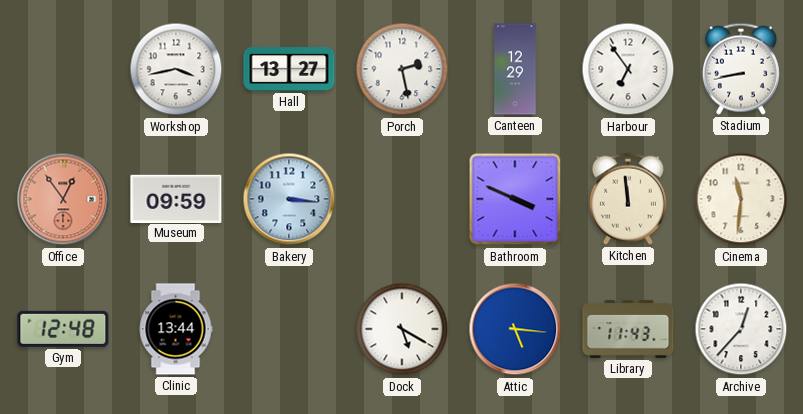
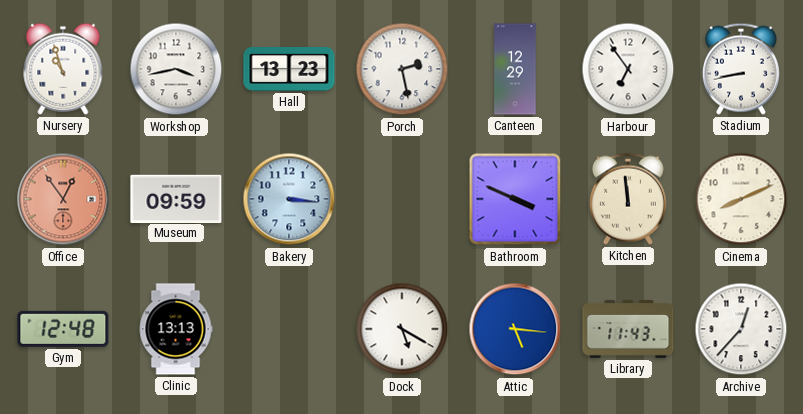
Nursery: none -> 10:57
Hall: 13:27 -> 13:23
Cinema: 11:31 -> 8:11
Clinic: 13:44 -> 13:13
